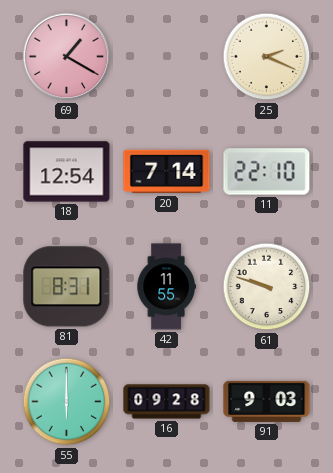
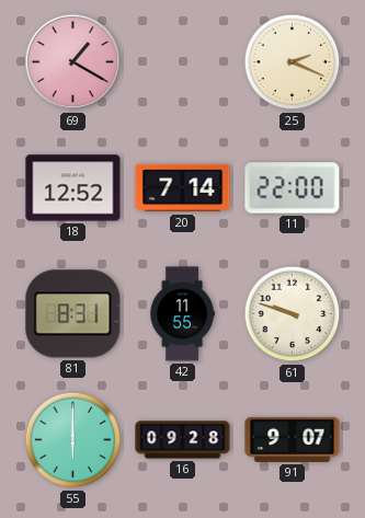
18: 12:54 -> 12:52
11: 22:10 -> 22:00
91: 9:03 -> 9:07
